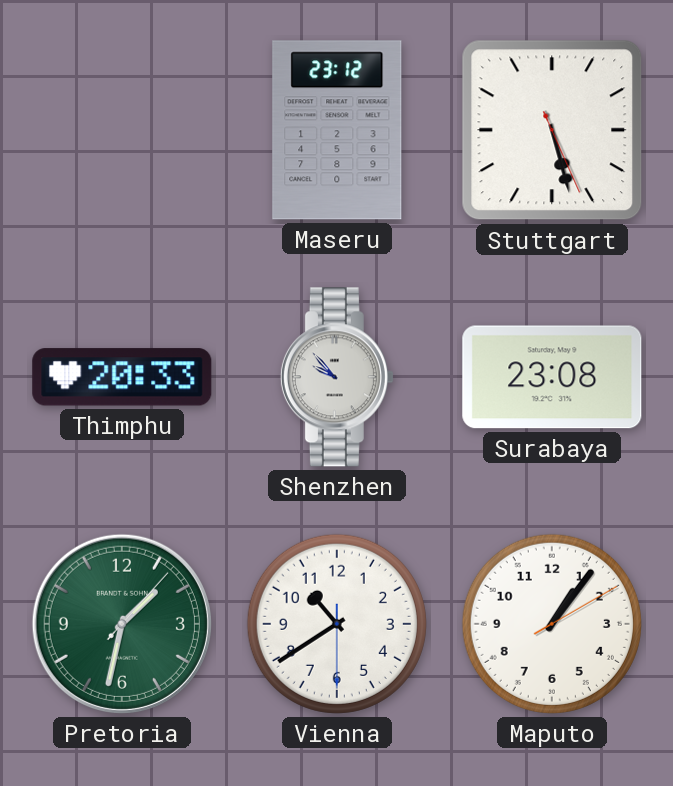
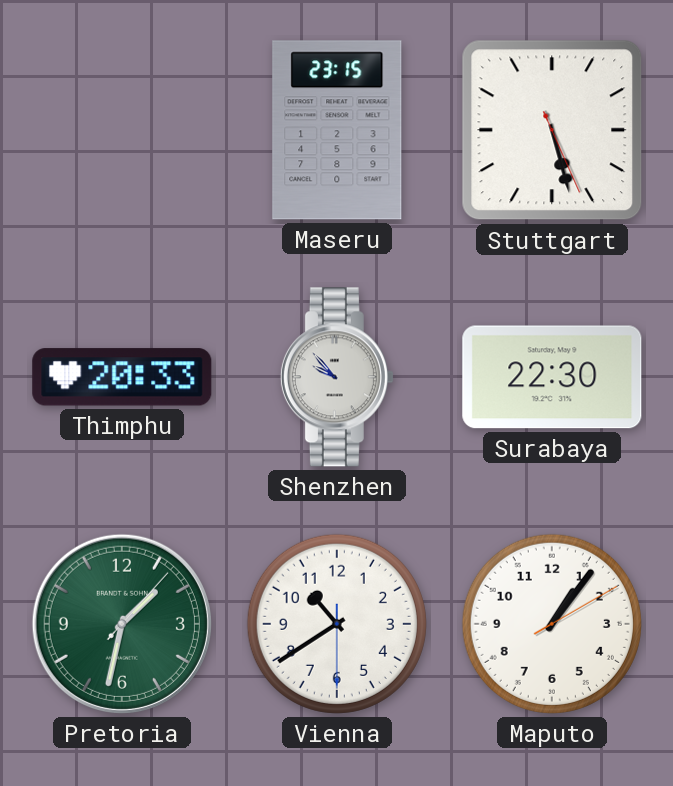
Maseru: 23:12 -> 23:15
Surabaya: 23:08 -> 22:30
